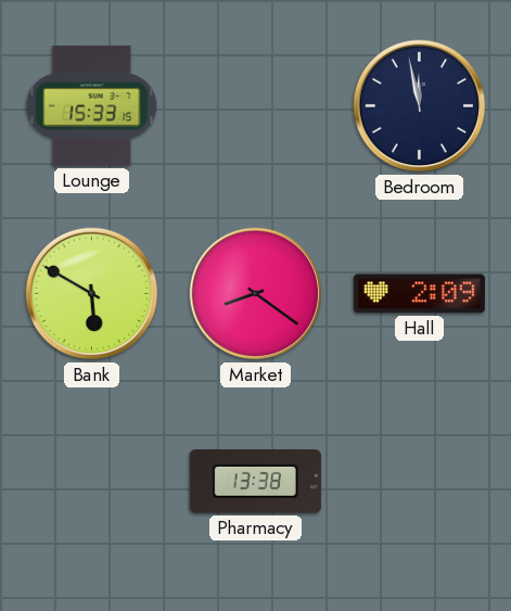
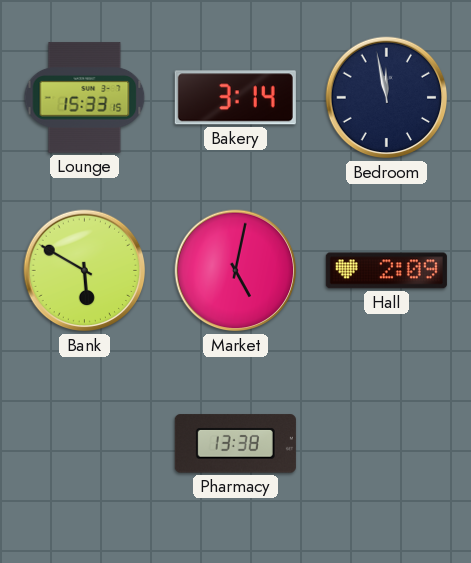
Bakery: none -> 3:14
Market: 8:21 -> 5:02
